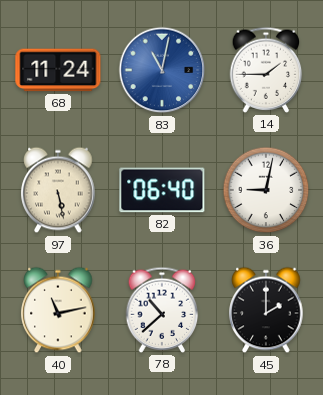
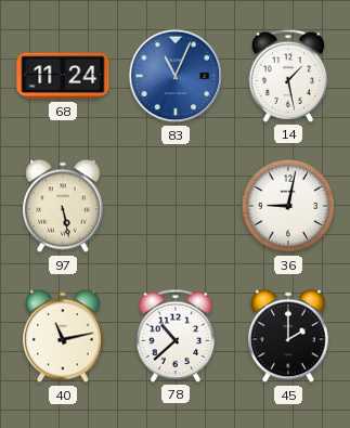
83: 11:02 -> 11:04
14: 1:45 -> 1:28
82: 06:40 -> none
